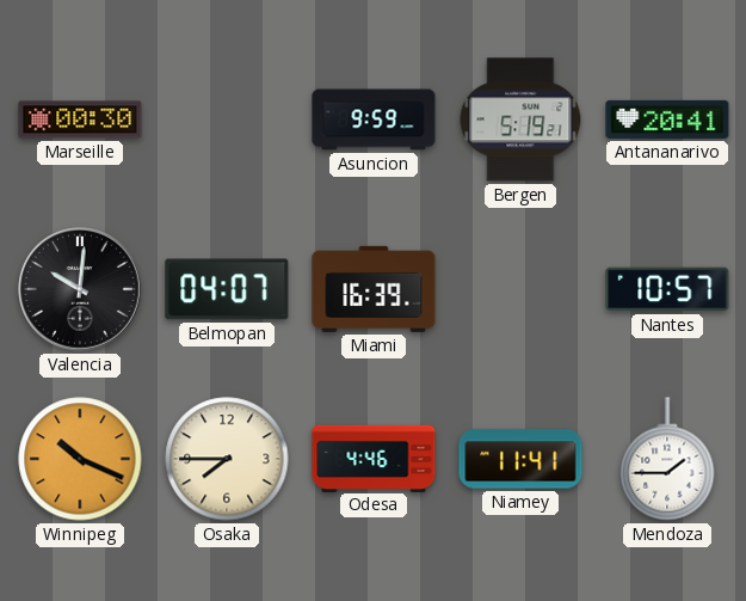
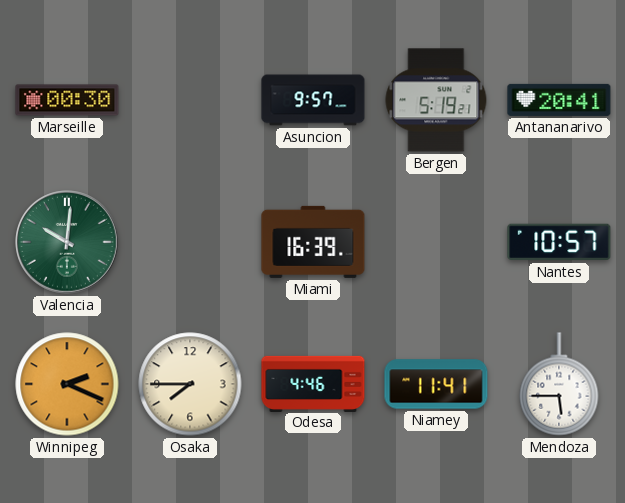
Asuncion: 9:59 -> 9:57
Valencia dial: black -> green
Belmopan: 04:07 -> none
Winnipeg: 10:19 -> 2:19
Mendoza: 1:45 -> 5:45
